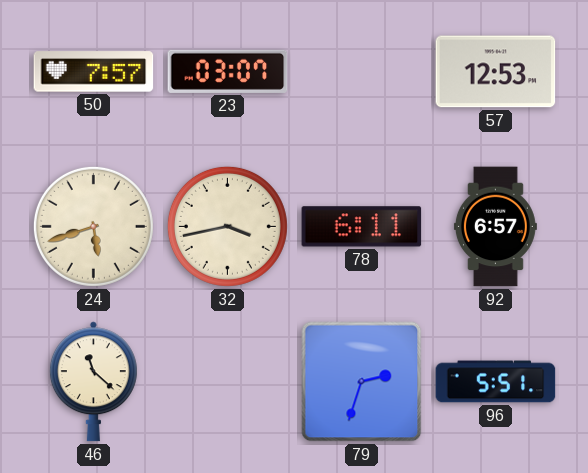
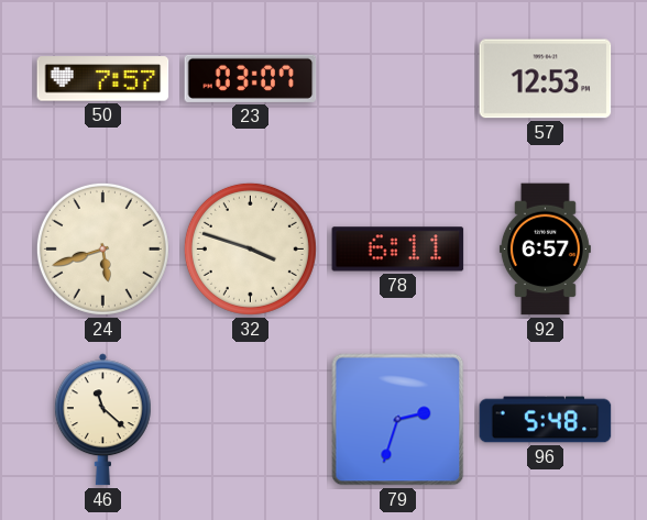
32: 3:43 -> 3:48
96: 5:51 -> 5:48
